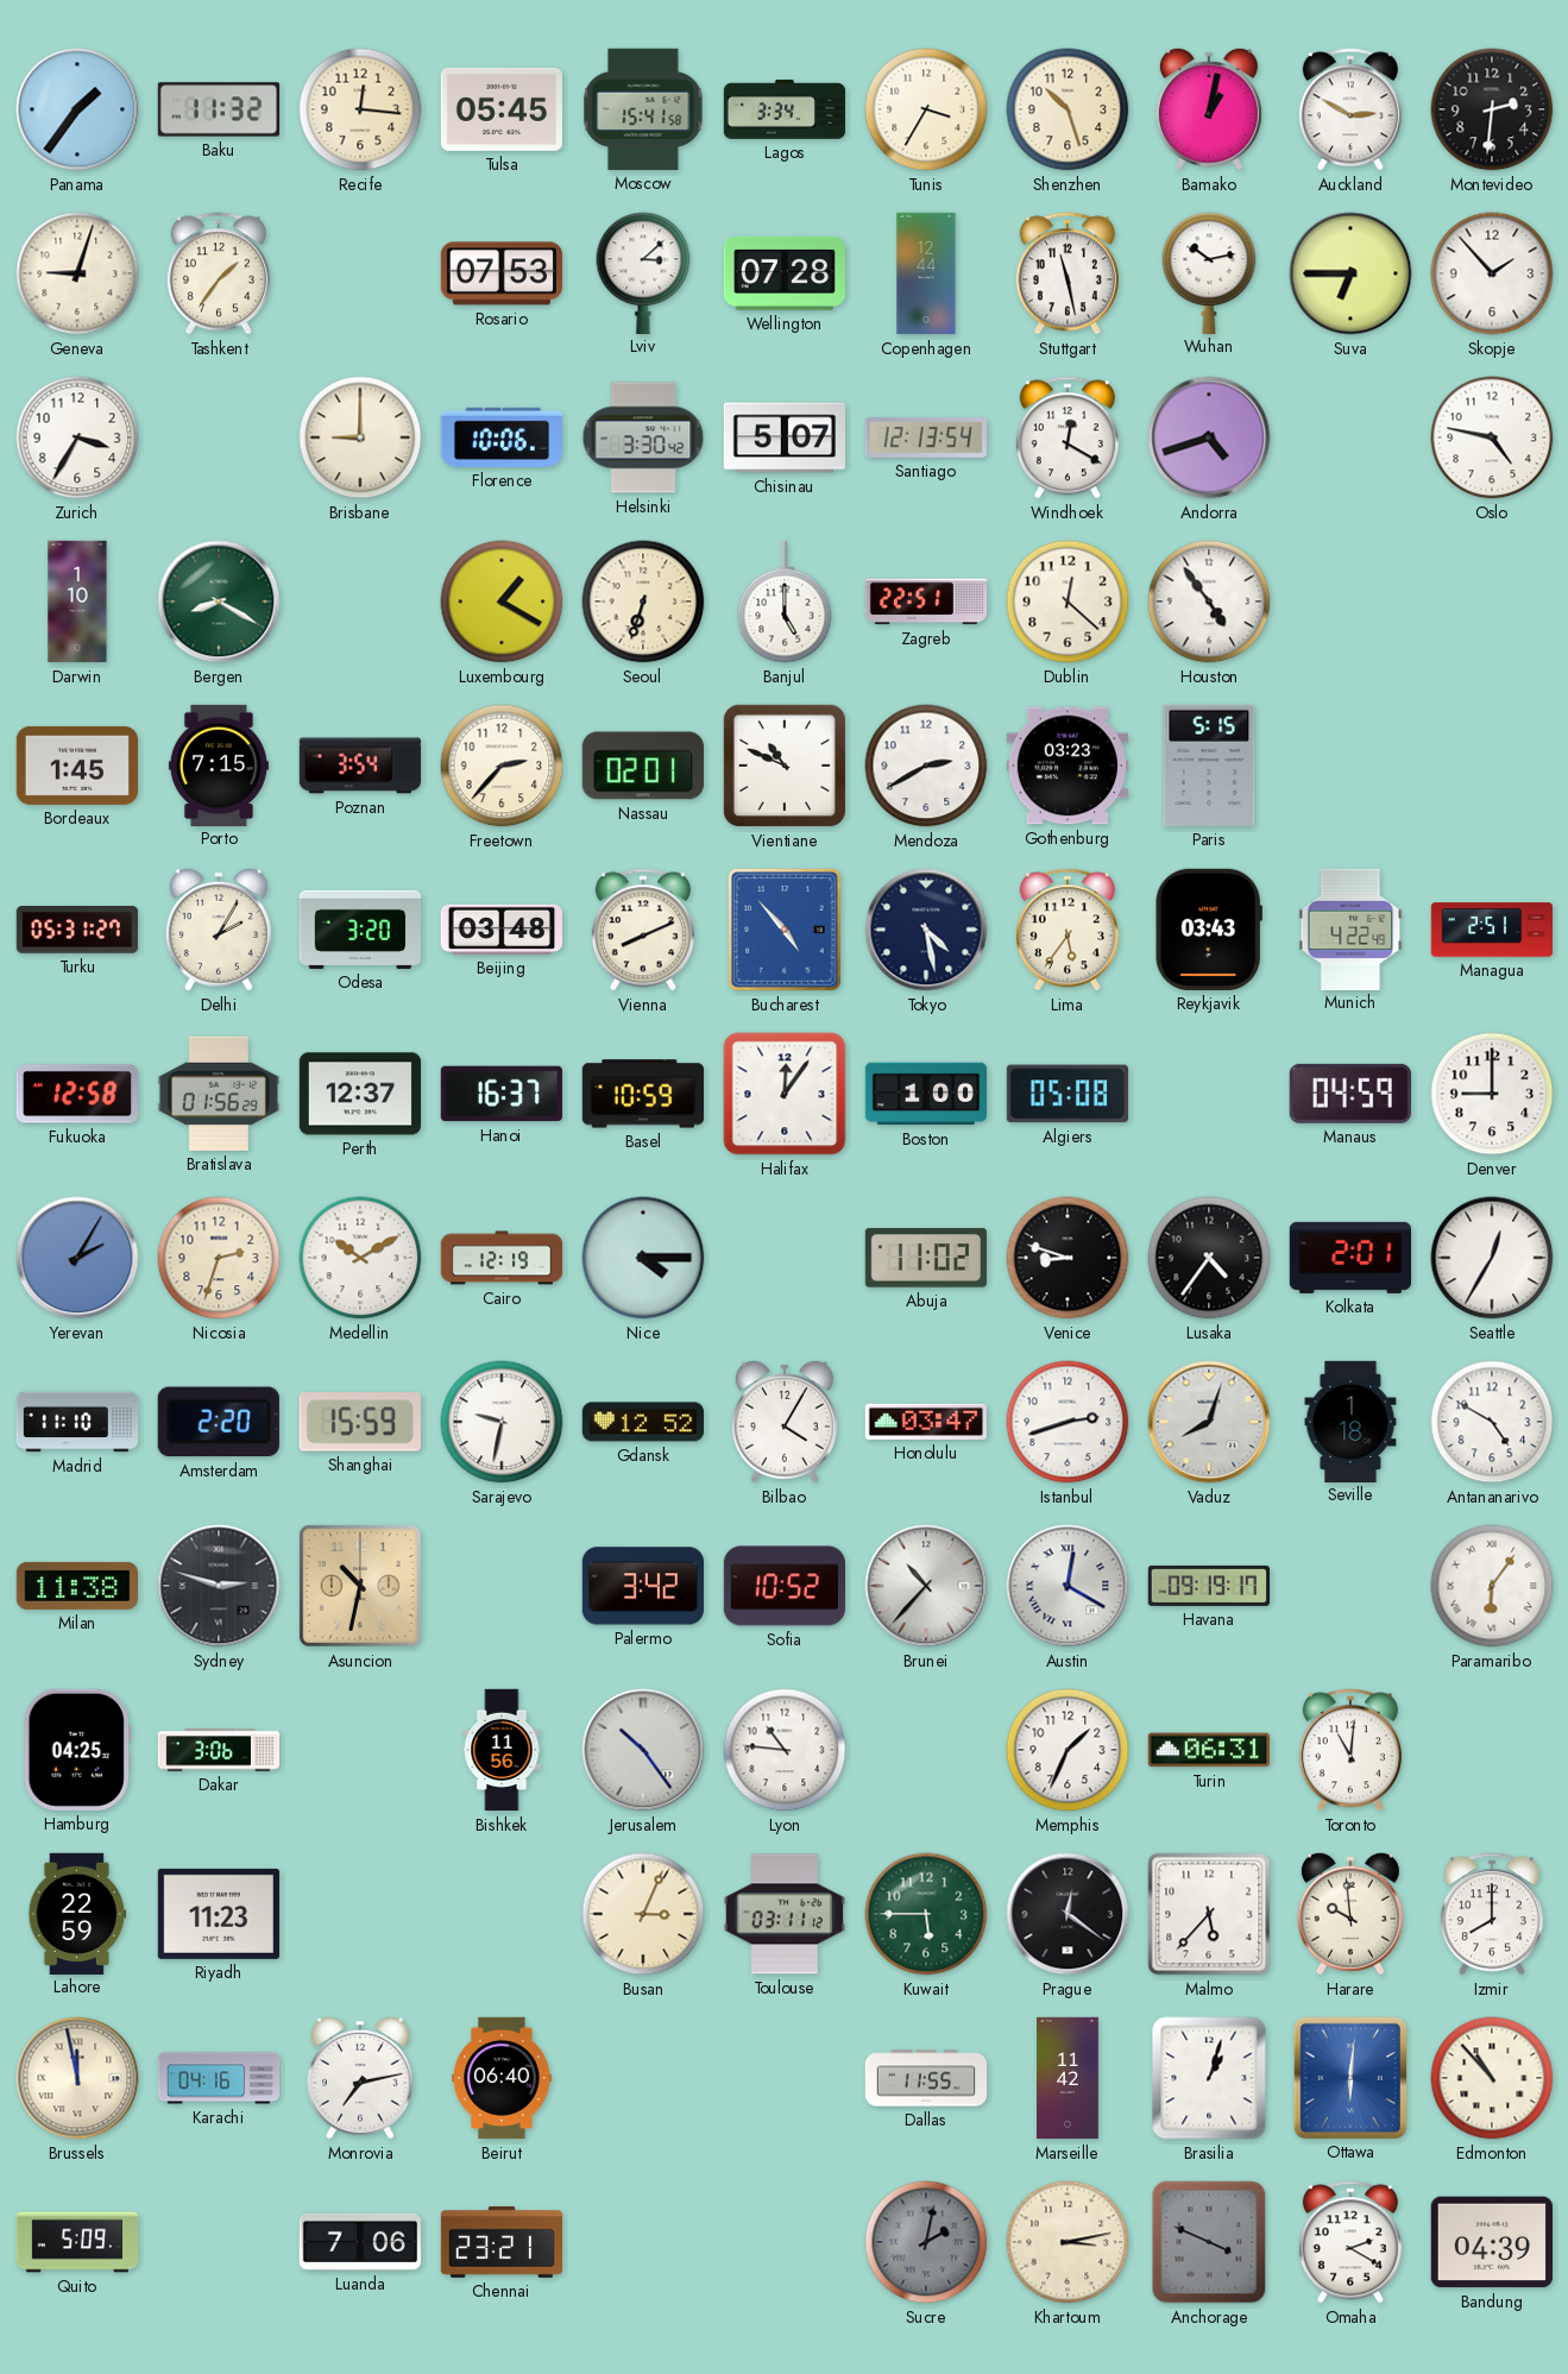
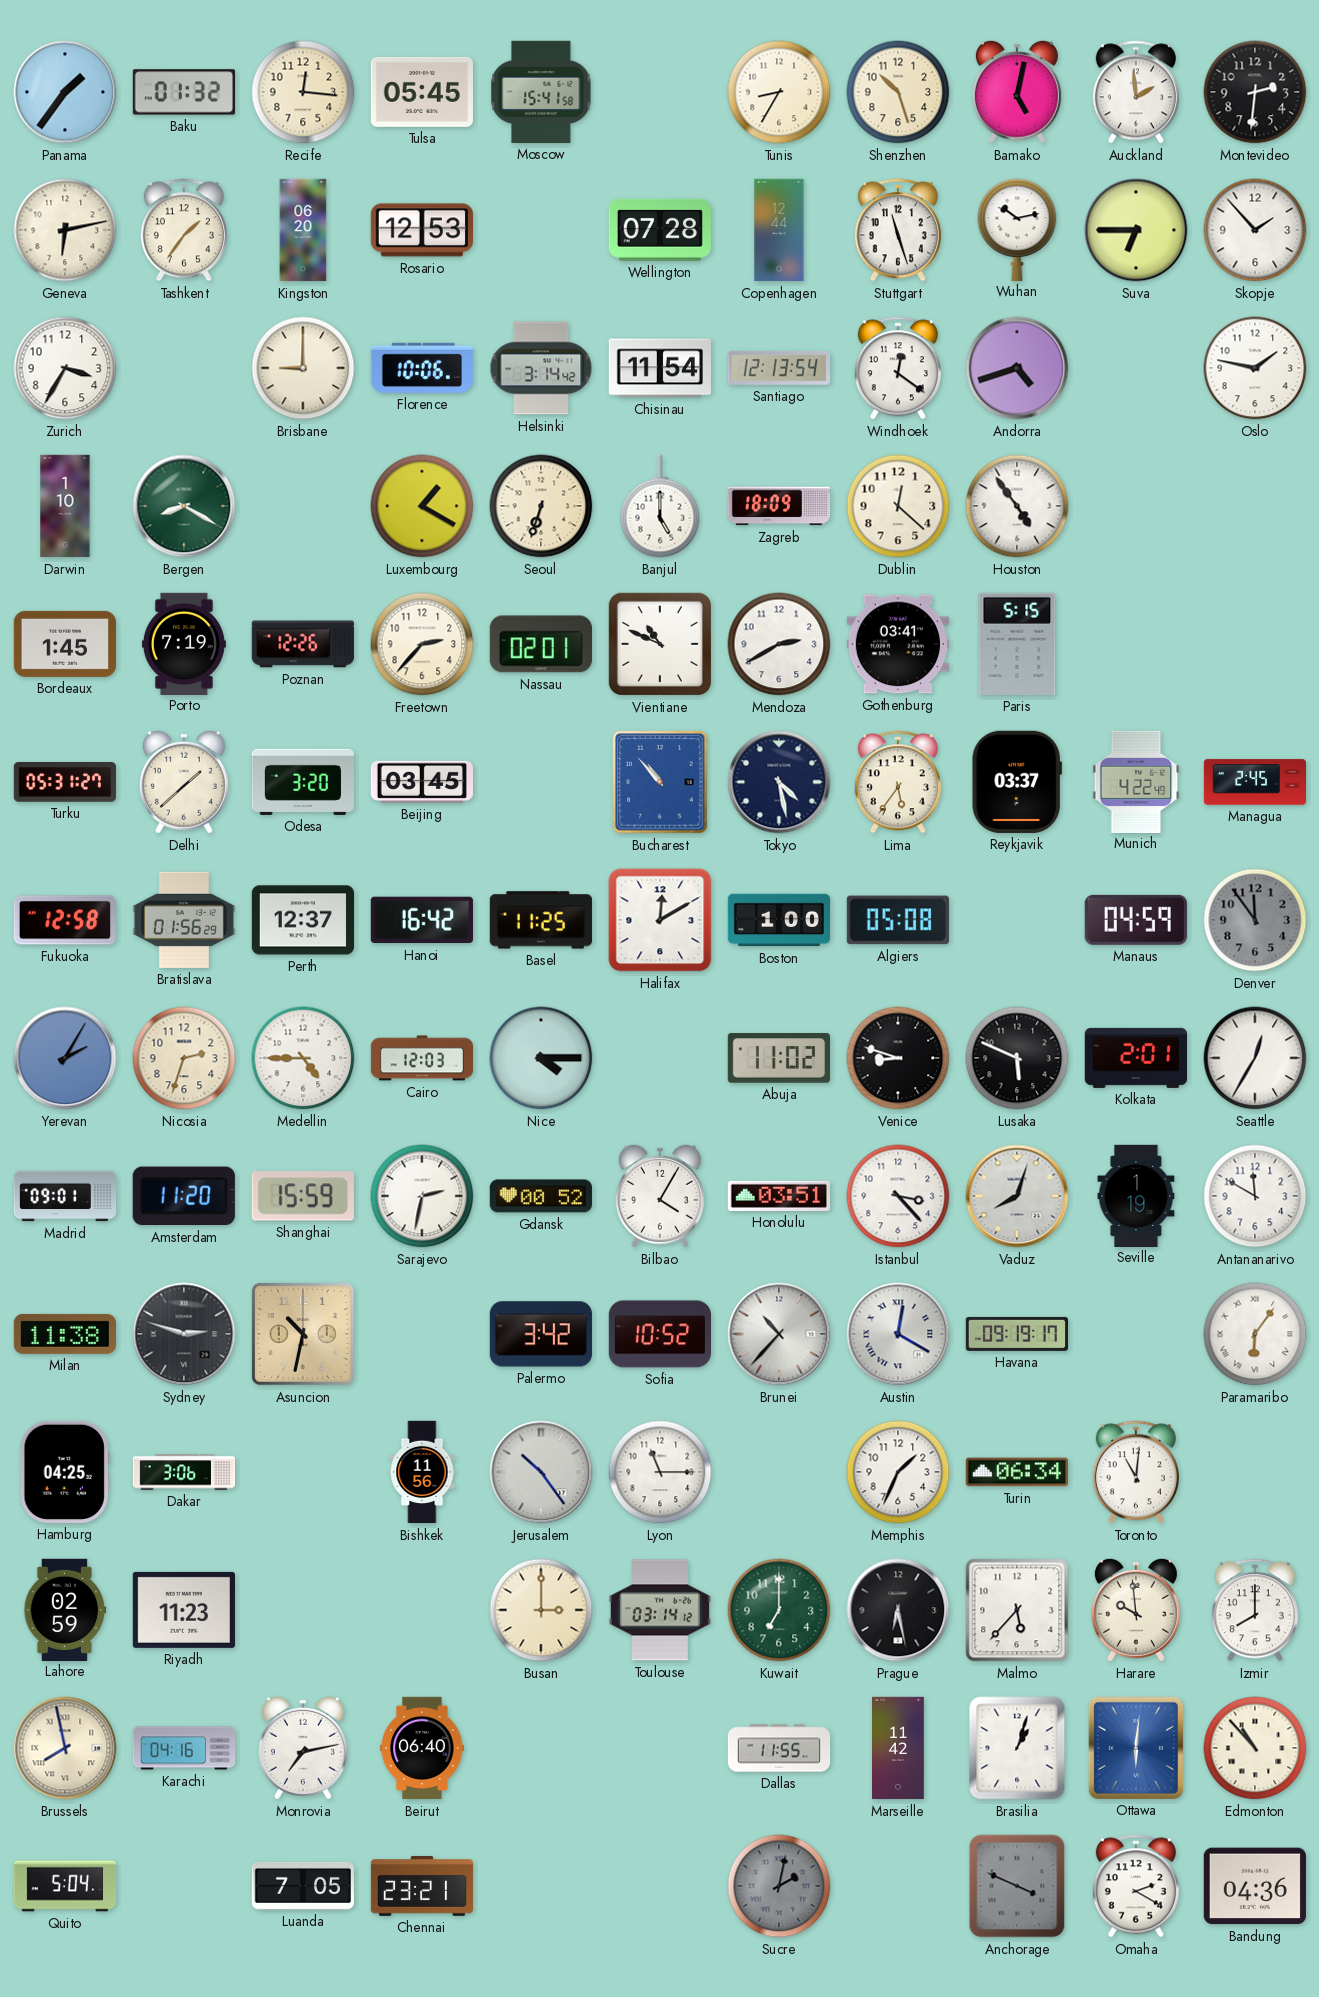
Baku: 11:32 -> 01:32
Lagos: 3:34 -> none
Tunis: 3:35 -> 8:35
Bamako: 1:02 -> 5:02
Auckland: 2:50 -> 1:59
Geneva: 9:03 -> 6:13
Kingston: none -> 06:20
Rosario: 07:53 -> 12:53
Lviv: 3:08 -> none
Stuttgart: 11:28 -> 11:27
Helsinki: 3:30 -> 3:14
Chisinau: 5:07 -> 11:54
Windhoek: 12:20 -> 12:21
Oslo: 4:47 -> 1:47
Zagreb: 22:51 -> 18:09
Porto: 7:15 -> 7:19
Poznan: 3:54 -> 12:26
Gothenburg: 03:23 -> 03:41
Delhi: 2:05 -> 1:38
Beijing: 03:48 -> 03:45
Vienna: 8:11 -> none
Bucharest: 4:53 -> 10:53
Reykjavik: 03:43 -> 03:37
Managua: 2:51 -> 2:45
Hanoi: 16:37 -> 16:42
Basel: 10:59 -> 11:25
Halifax: 12:06 -> 12:10
Denver: 9:00 -> 11:54
Denver dial: white -> grey
Medellin: 10:10 -> 4:45
Cairo: 12:19 -> 12:03
Lusaka: 4:36 -> 5:49
Madrid: 11:10 -> 09:01
Amsterdam: 2:20 -> 11:20
Sarajevo: 9:32 -> 2:32
Gdansk: 12:52 -> 00:52
Honolulu: 03:47 -> 03:51
Istanbul: 2:42 -> 3:23
Seville: 1:18 -> 1:19
Antananarivo: 4:50 -> 11:50
Lyon: 10:46 -> 11:15
Turin: 06:31 -> 06:34
Lahore: 22:59 -> 02:59
Busan: 3:04 -> 3:00
Toulouse: 03:11 -> 03:14
Kuwait: 5:45 -> 7:00
Prague: 12:21 -> 6:28
Brussels: 11:58 -> 7:58
Quito: 5:09 -> 5:04
Luanda: 7:06 -> 7:05
Khartoum: 3:13 -> none
Bandung: 04:39 -> 04:36
